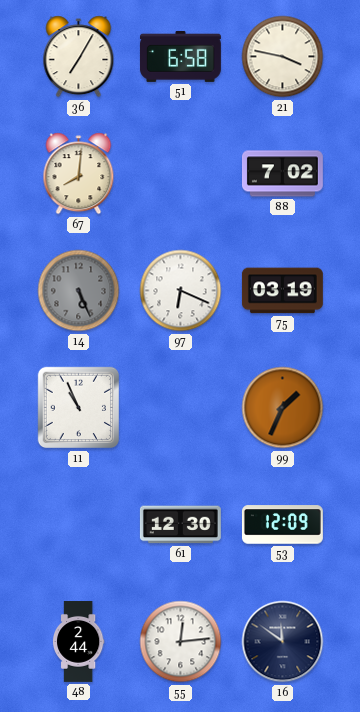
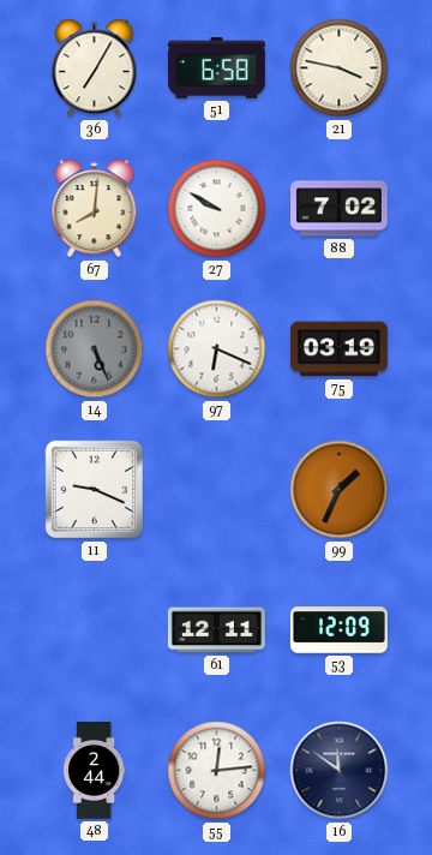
27: none -> 9:50
11: 10:56 -> 9:19
61: 12:30 -> 12:11
